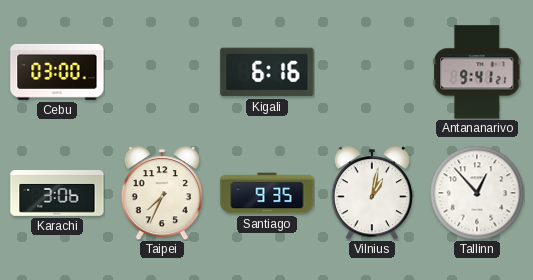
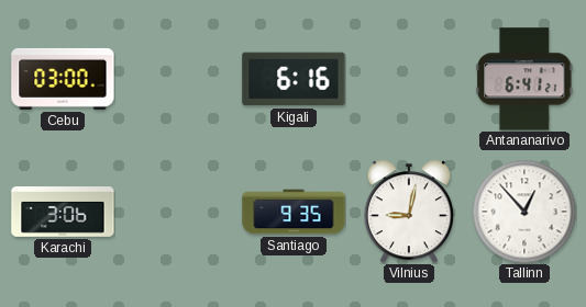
Antananarivo: 9:41 -> 6:41
Taipei: 7:34 -> none
Vilnius: 1:02 -> 9:02
